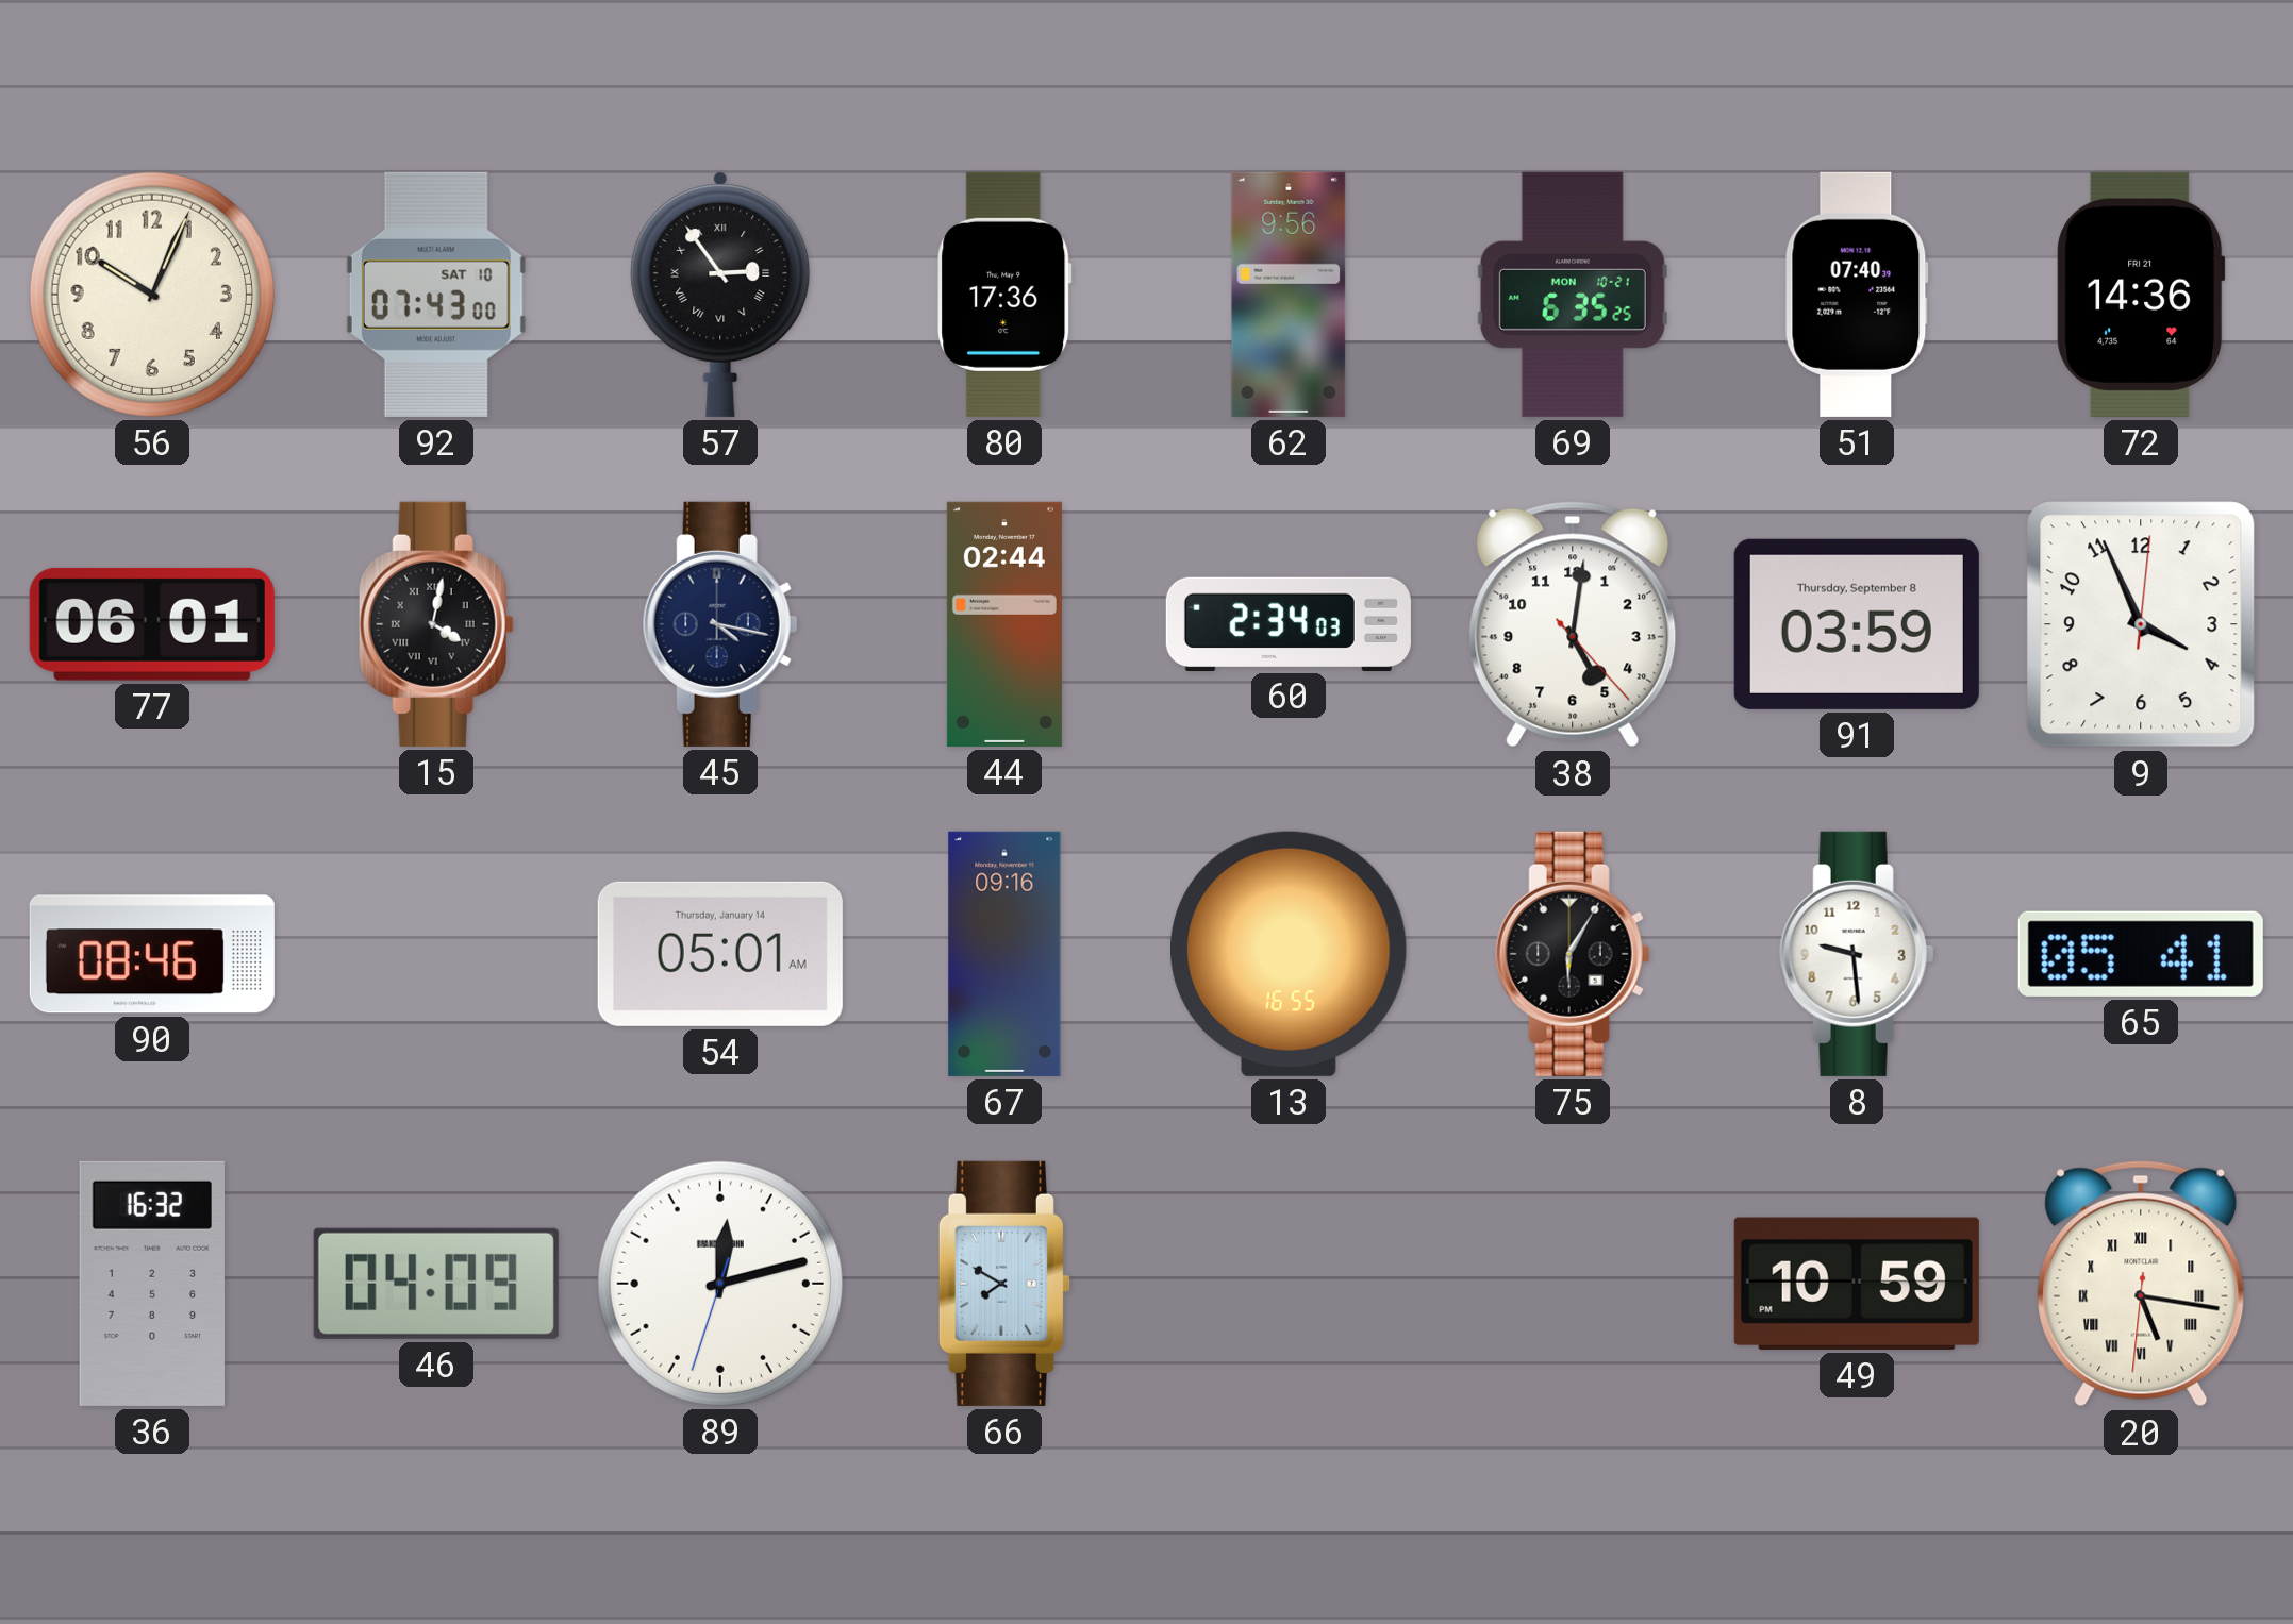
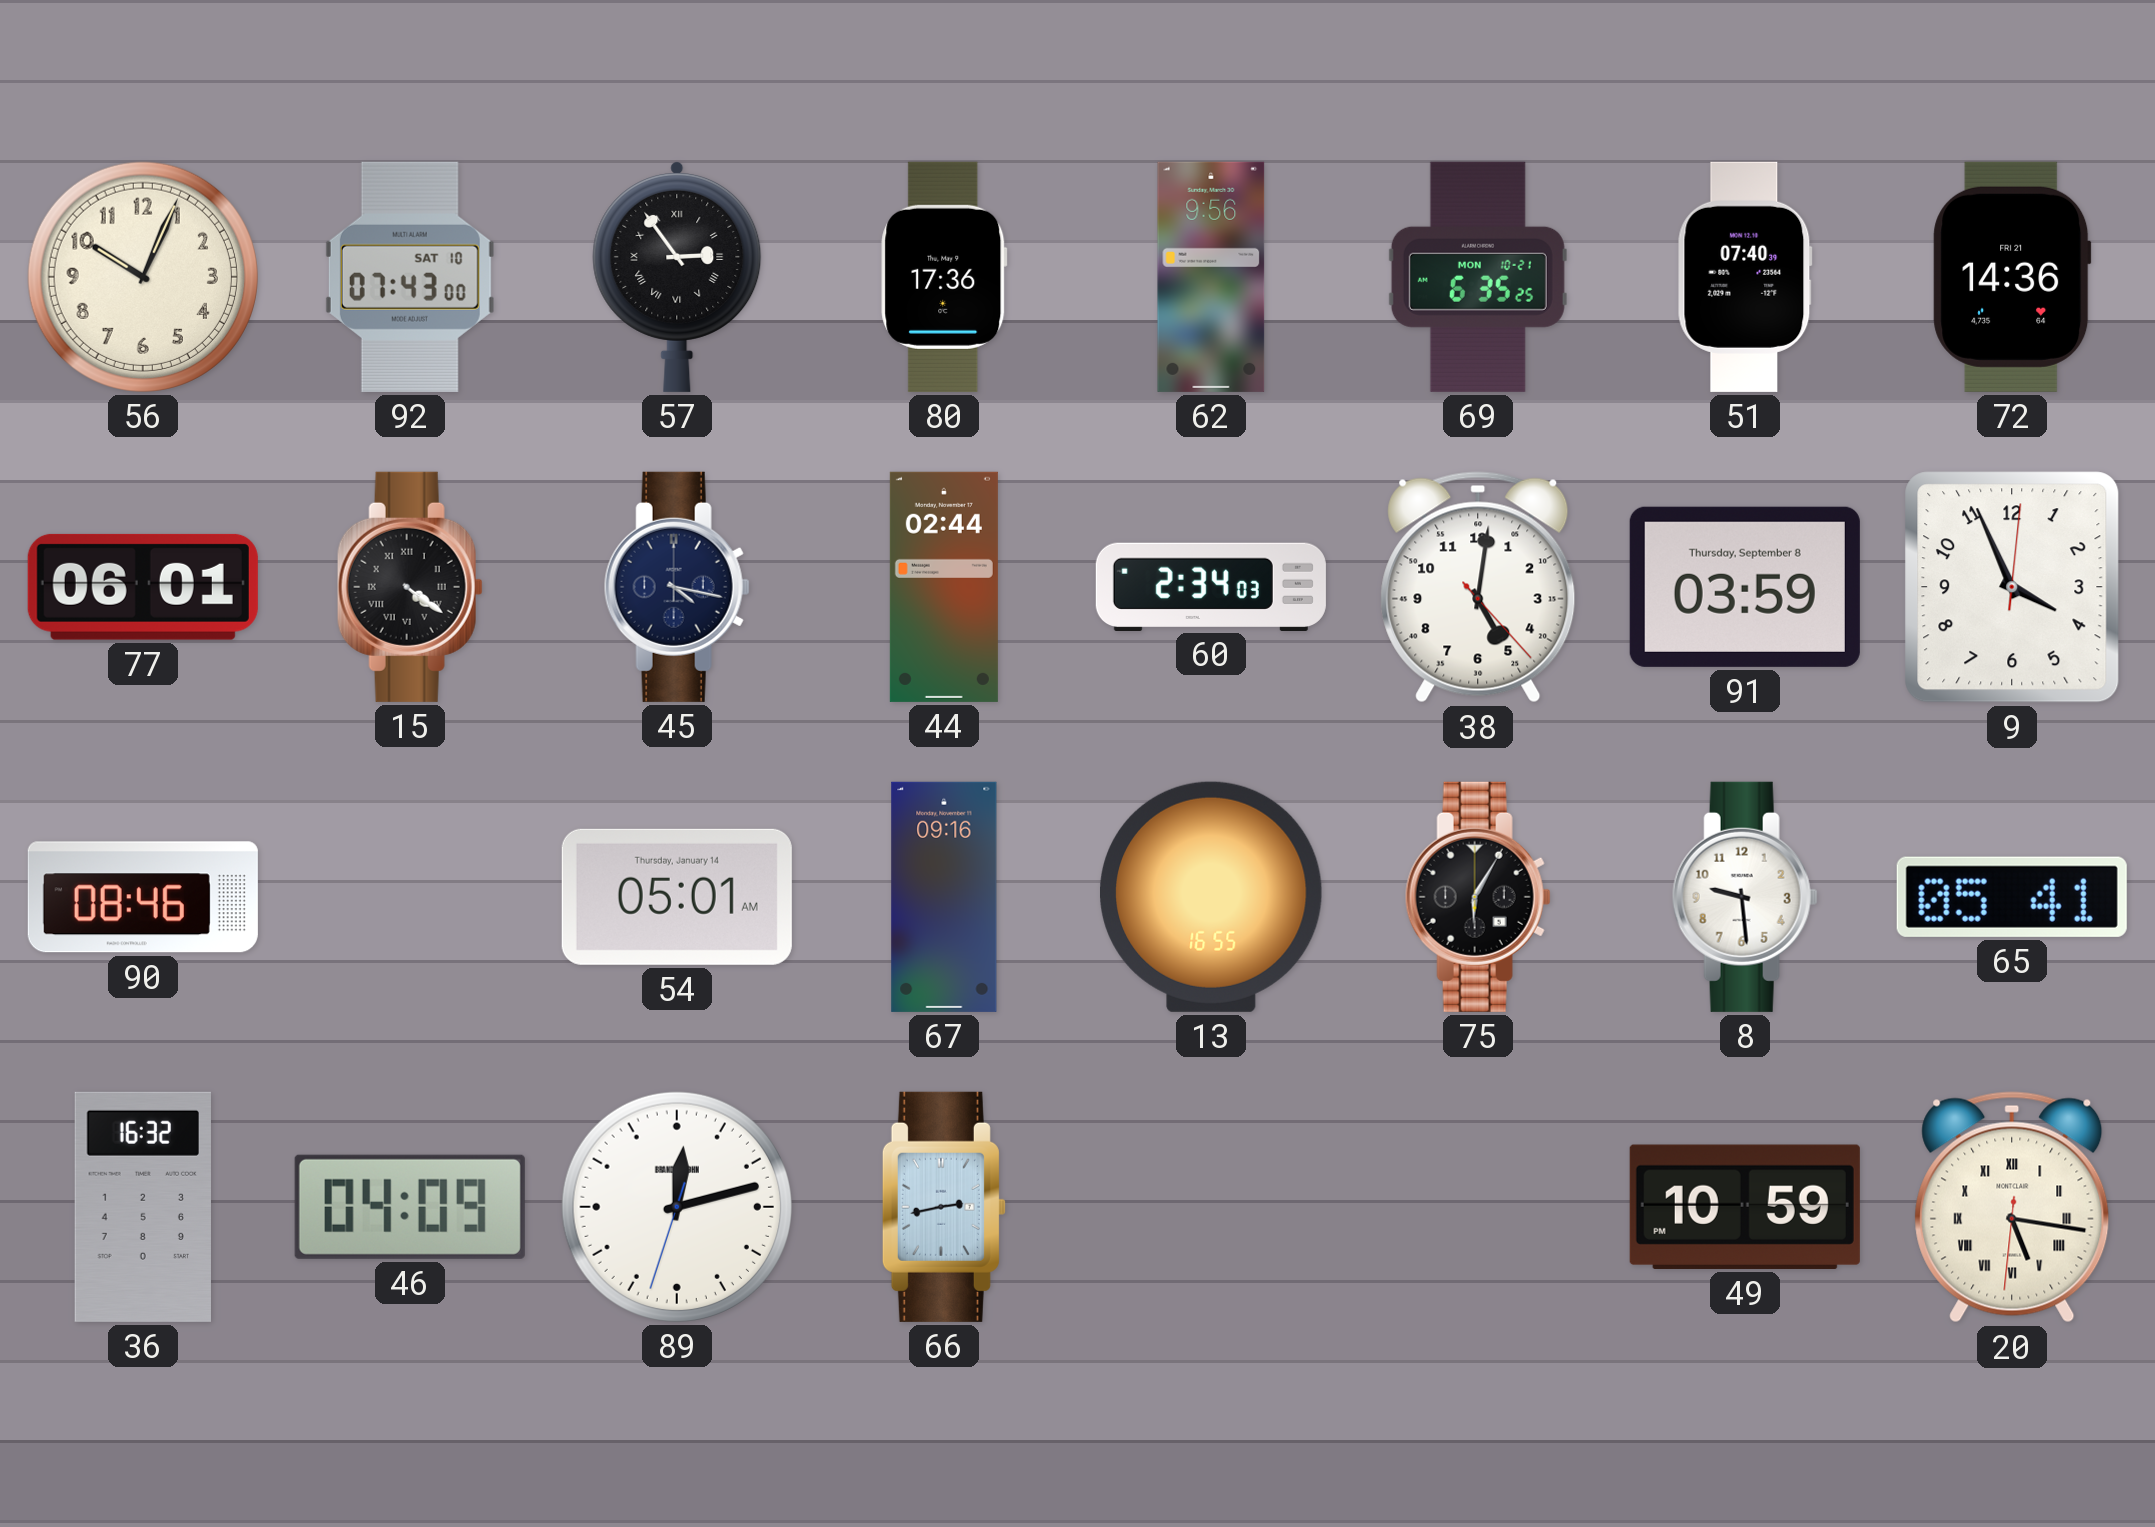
15: 4:02 -> 4:21
66: 7:50 -> 2:43
